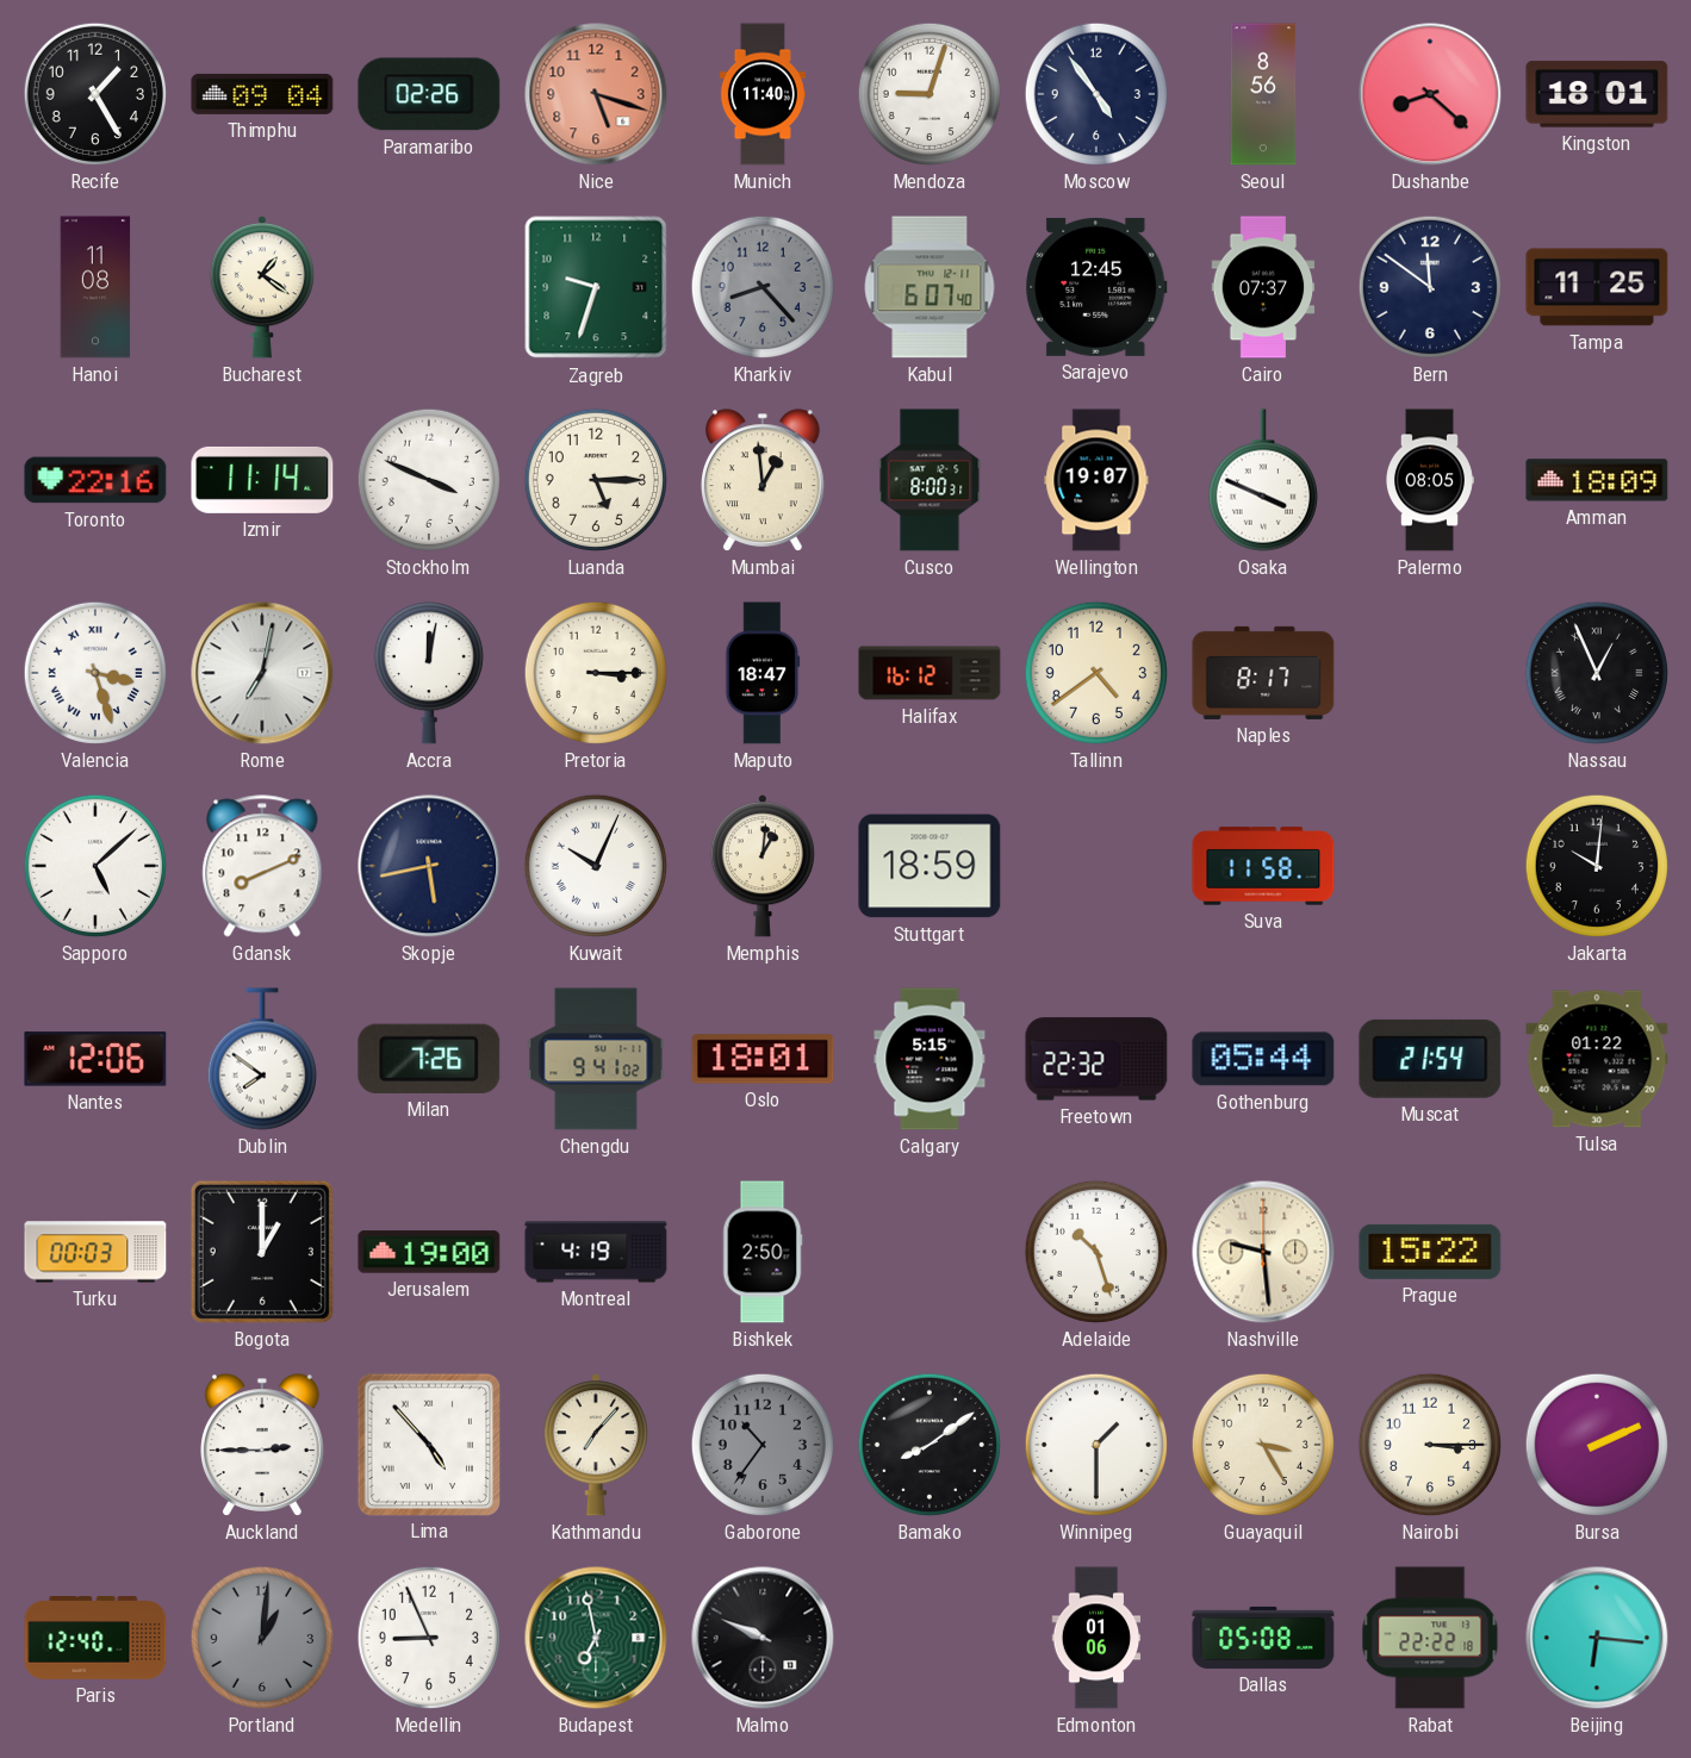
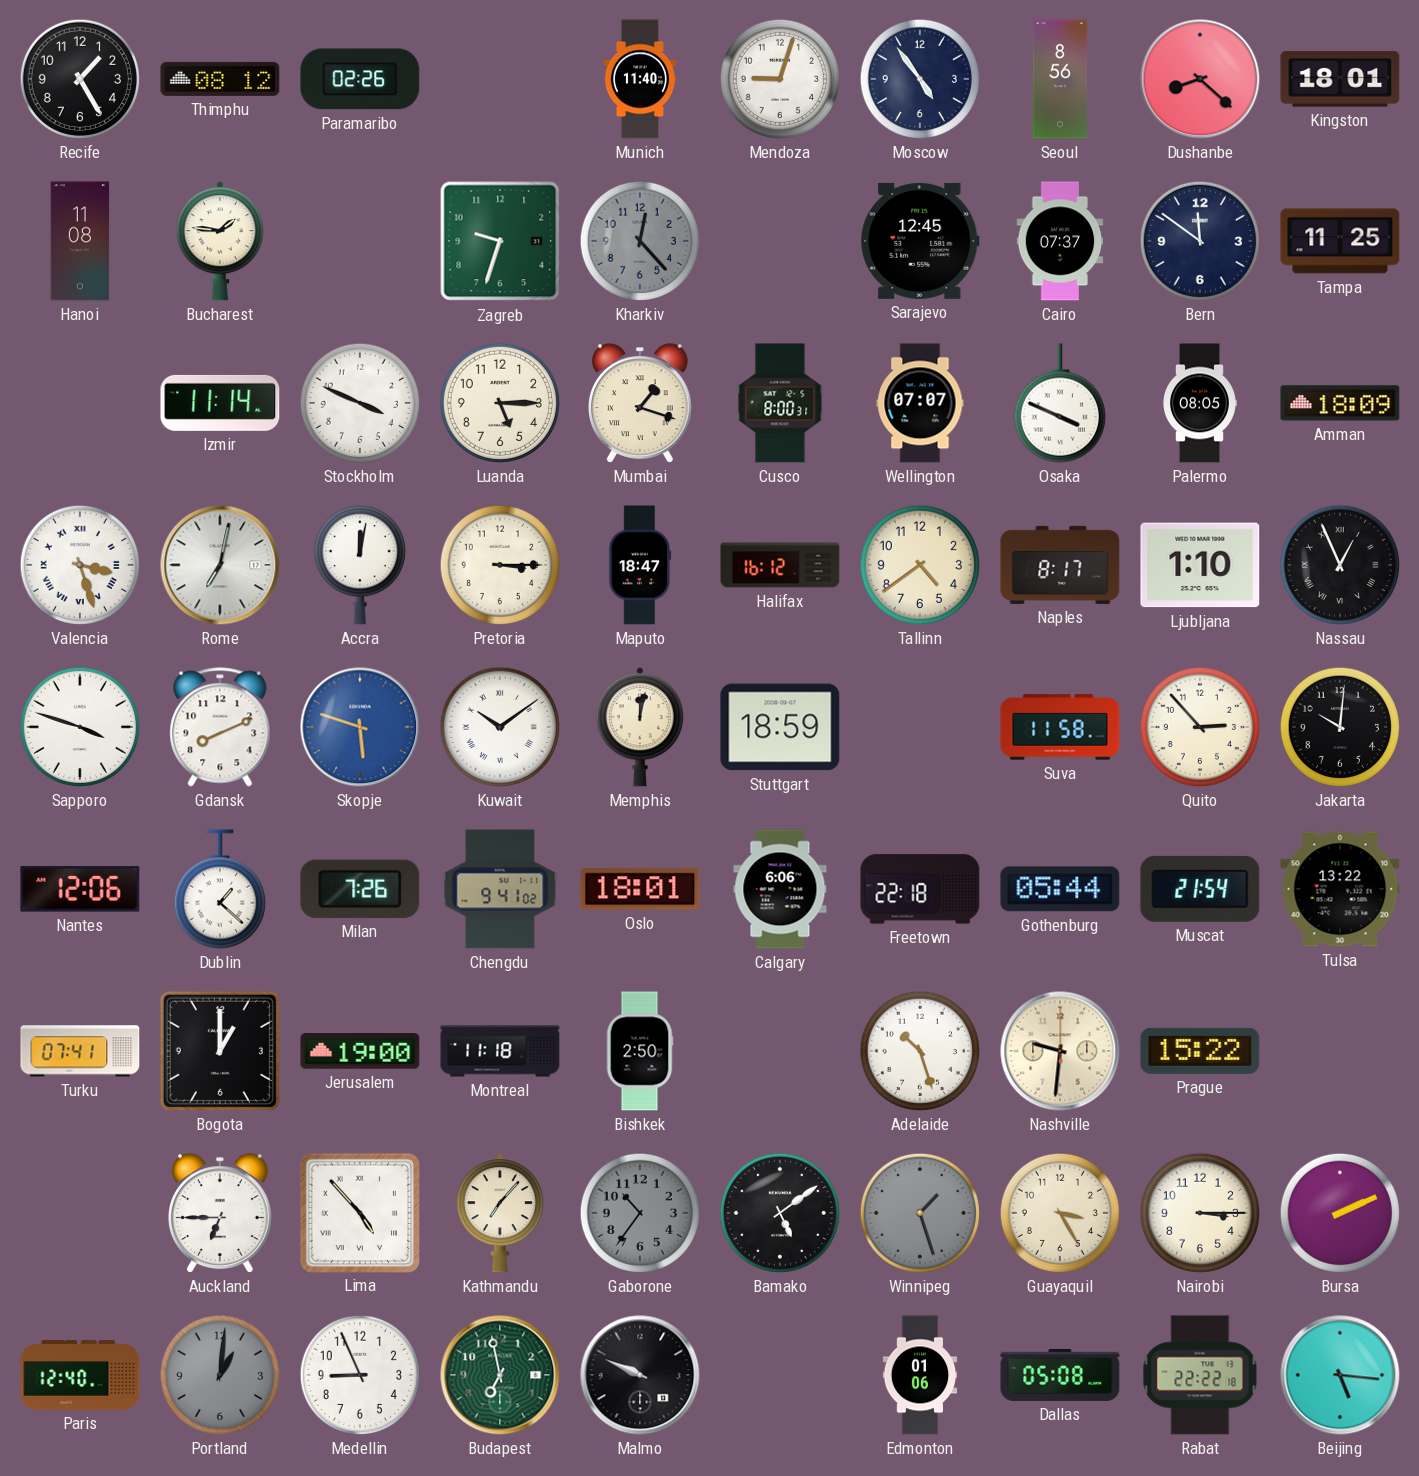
Thimphu: 09:04 -> 08:12
Nice: 5:18 -> none
Bucharest: 1:21 -> 1:46
Kharkiv: 8:23 -> 12:23
Kabul: 6:07 -> none
Toronto: 22:16 -> none
Mumbai: 12:59 -> 1:18
Wellington: 19:07 -> 07:07
Ljubljana: none -> 1:10
Sapporo: 5:08 -> 3:48
Skopje: 5:43 -> 5:48
Skopje dial: navy -> blue
Kuwait: 10:04 -> 10:09
Memphis: 1:01 -> 12:02
Quito: none -> 2:53
Dublin: 7:51 -> 1:22
Calgary: 5:15 -> 6:06
Freetown: 22:32 -> 22:18
Tulsa: 01:22 -> 13:22
Turku: 00:03 -> 07:41
Montreal: 4:19 -> 11:18
Nashville: 9:29 -> 9:31
Auckland: 2:45 -> 6:45
Bamako: 8:09 -> 5:09
Winnipeg: 1:30 -> 1:27
Winnipeg dial: white -> grey
Beijing: 6:16 -> 5:16
